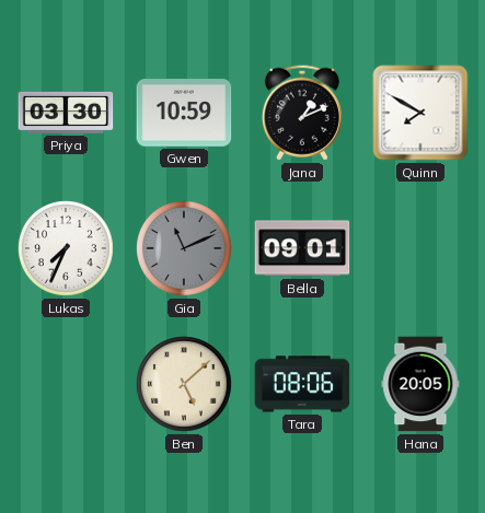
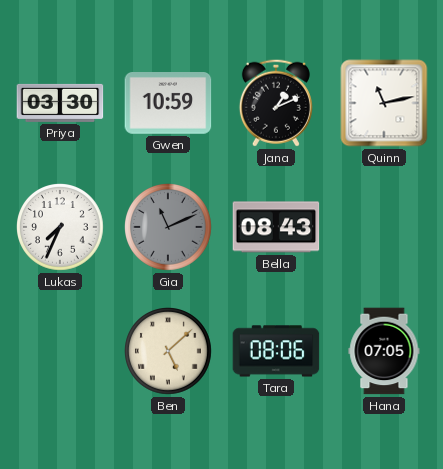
Quinn: 7:50 -> 11:13
Bella: 09:01 -> 08:43
Hana: 20:05 -> 07:05
